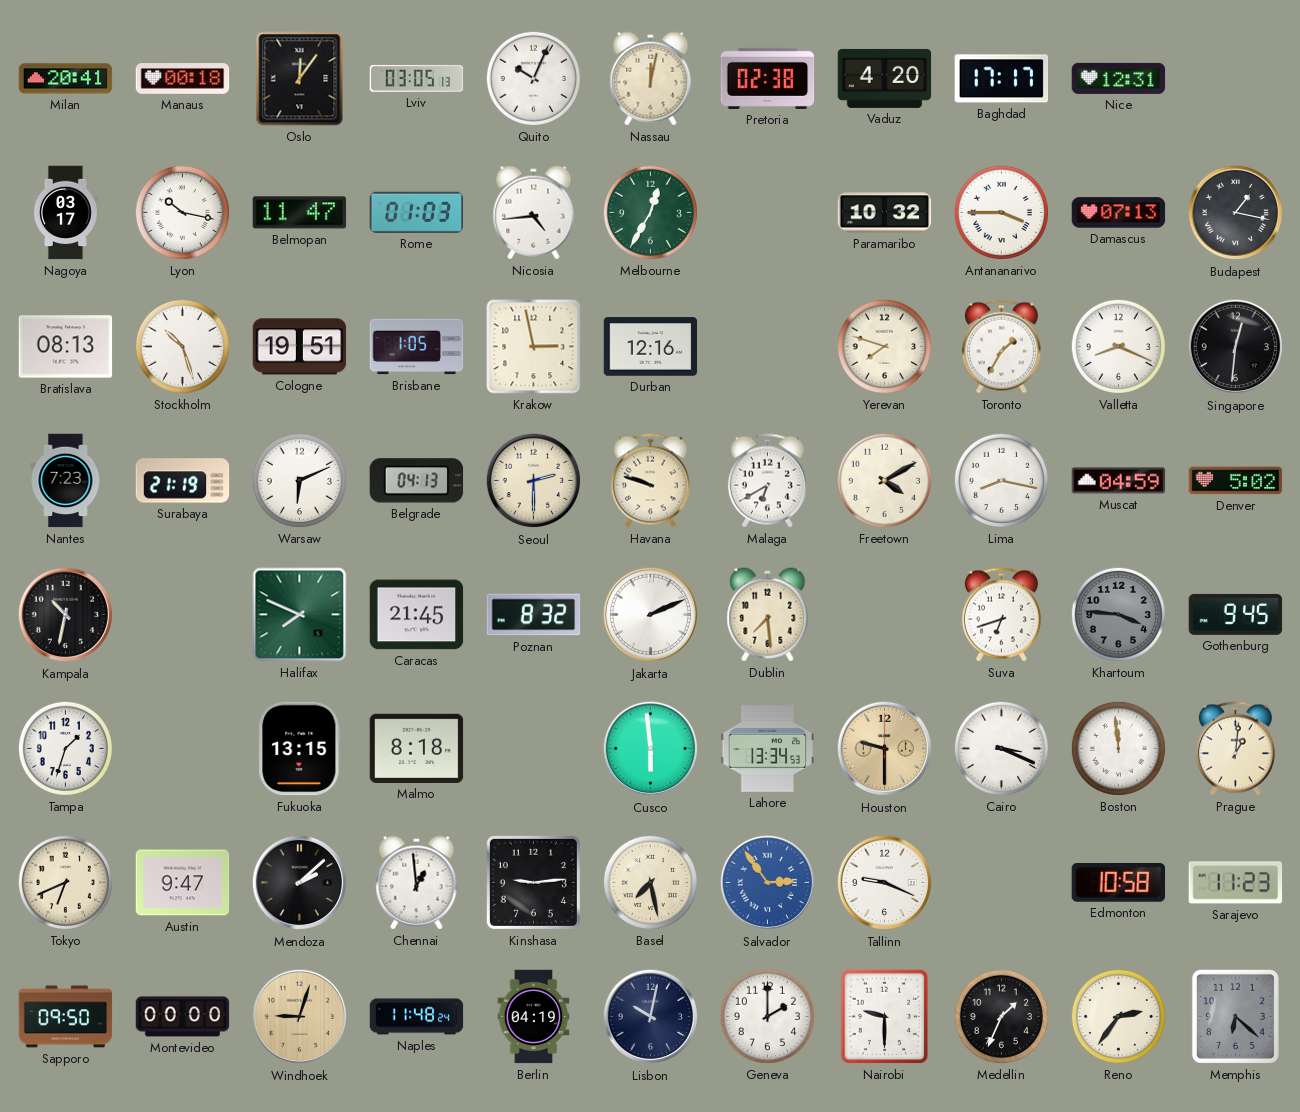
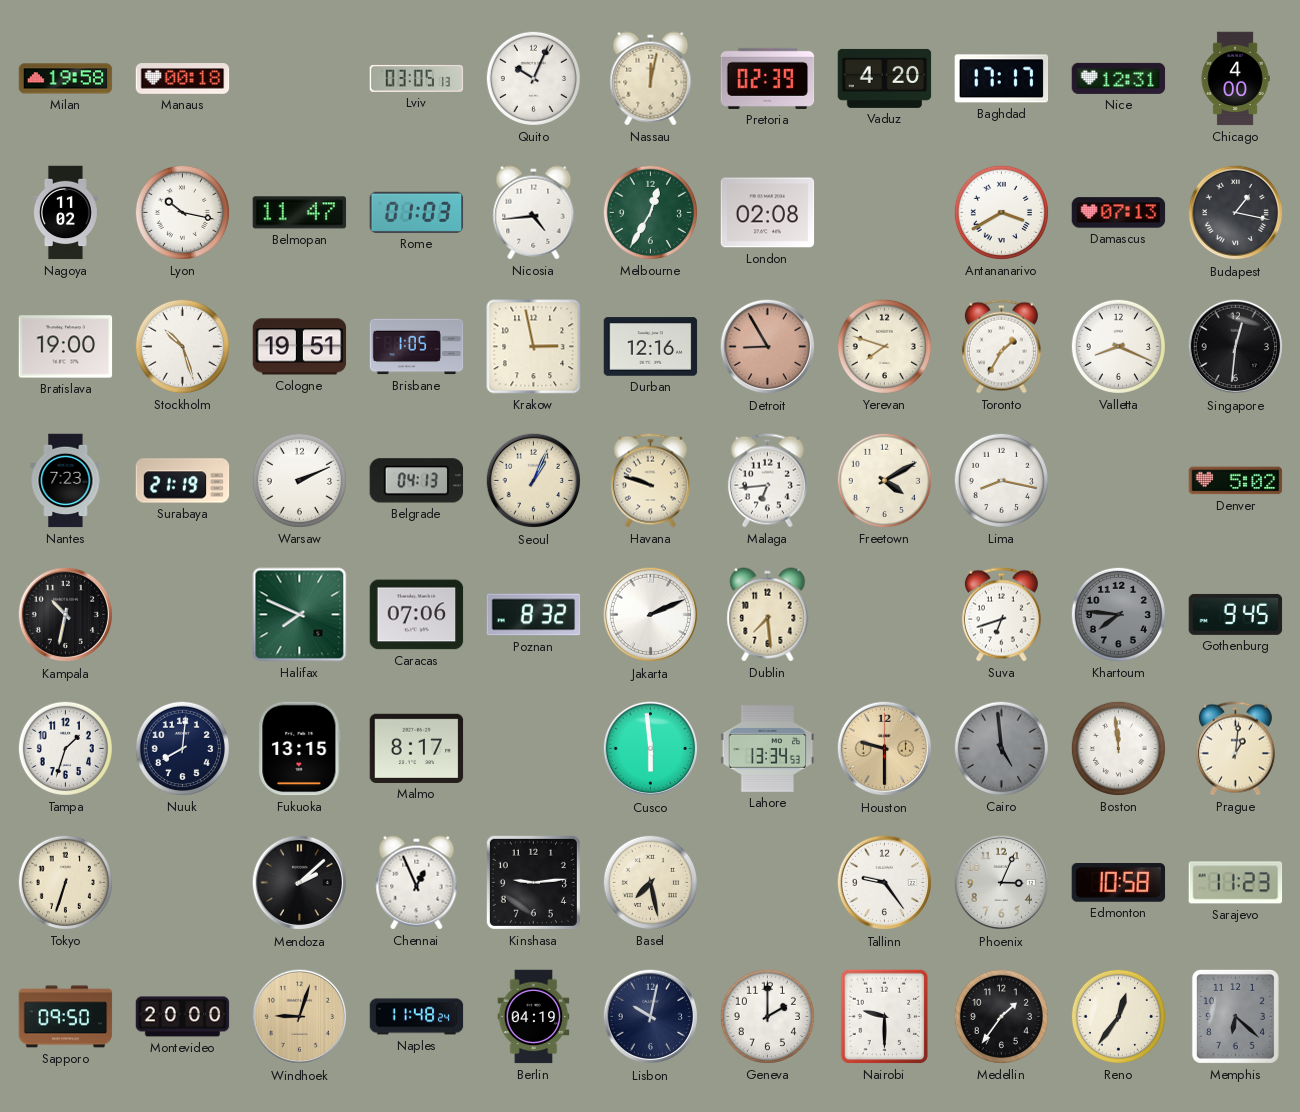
Milan: 20:41 -> 19:58
Oslo: 12:06 -> none
Pretoria: 02:38 -> 02:39
Chicago: none -> 4:00
Nagoya: 03:17 -> 11:02
London: none -> 02:08
Paramaribo: 10:32 -> none
Antananarivo: 3:45 -> 3:40
Bratislava: 08:13 -> 19:00
Detroit: none -> 8:55
Warsaw: 6:11 -> 2:11
Seoul: 2:30 -> 1:04
Malaga: 6:40 -> 6:44
Muscat: 04:59 -> none
Caracas: 21:45 -> 07:06
Khartoum: 3:46 -> 7:46
Nuuk: none -> 8:01
Malmo: 8:18 -> 8:17
Cairo: 3:19 -> 4:59
Cairo dial: white -> grey
Tokyo: 6:41 -> 6:33
Austin: 9:47 -> none
Chennai: 12:59 -> 12:56
Salvador: 2:54 -> none
Tallinn: 9:19 -> 9:24
Phoenix: none -> 3:04
Montevideo: 00:00 -> 20:00
Medellin: 1:34 -> 1:36
Reno: 2:36 -> 12:36
